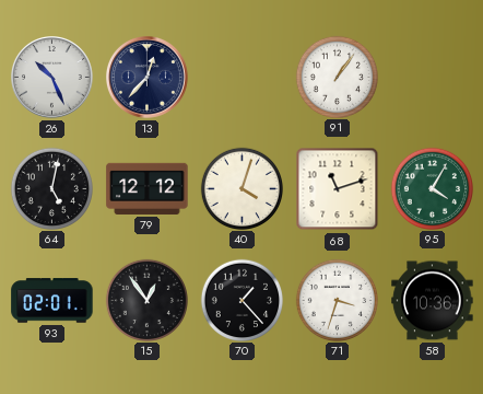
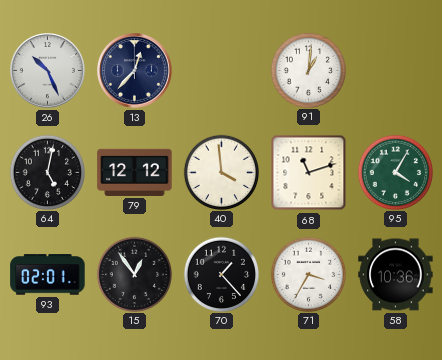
91: 1:06 -> 1:01
40: 4:03 -> 3:59
71: 3:33 -> 3:35
